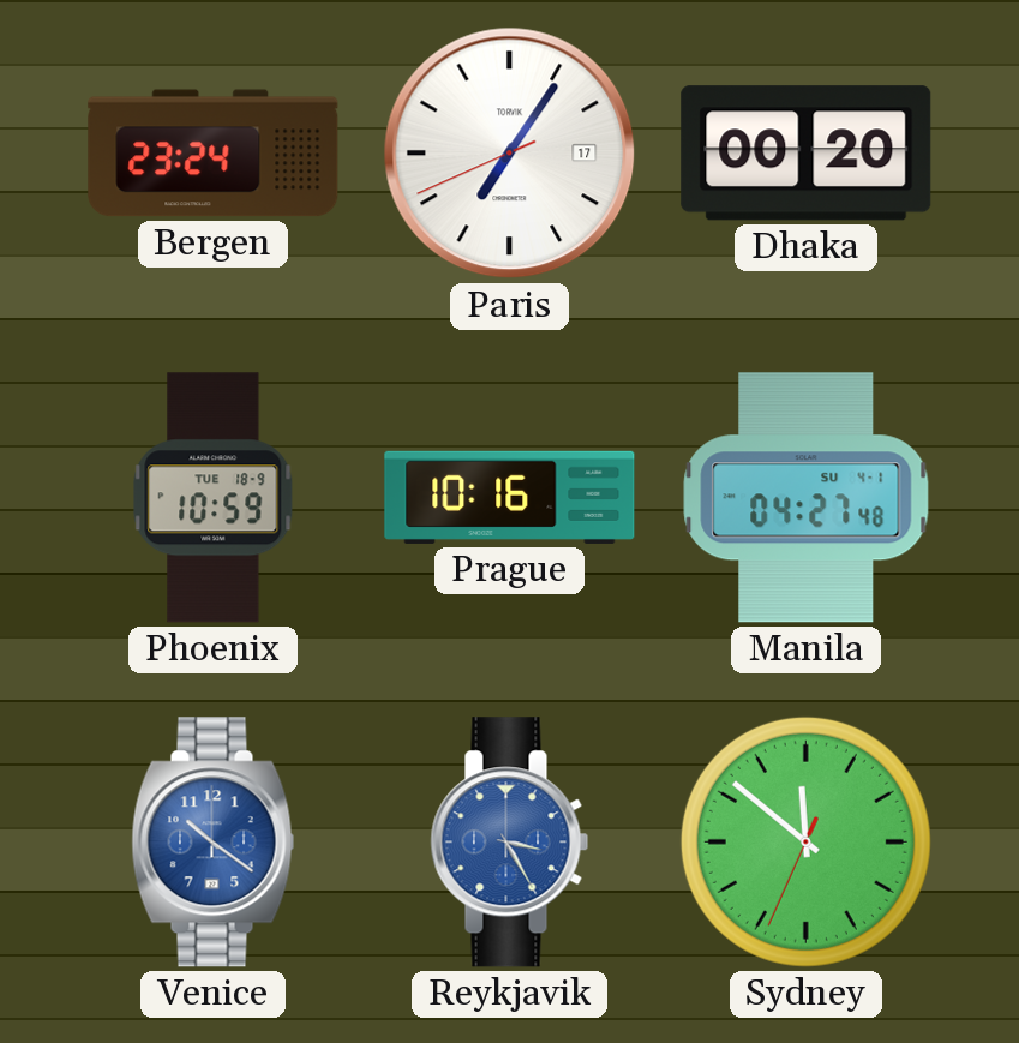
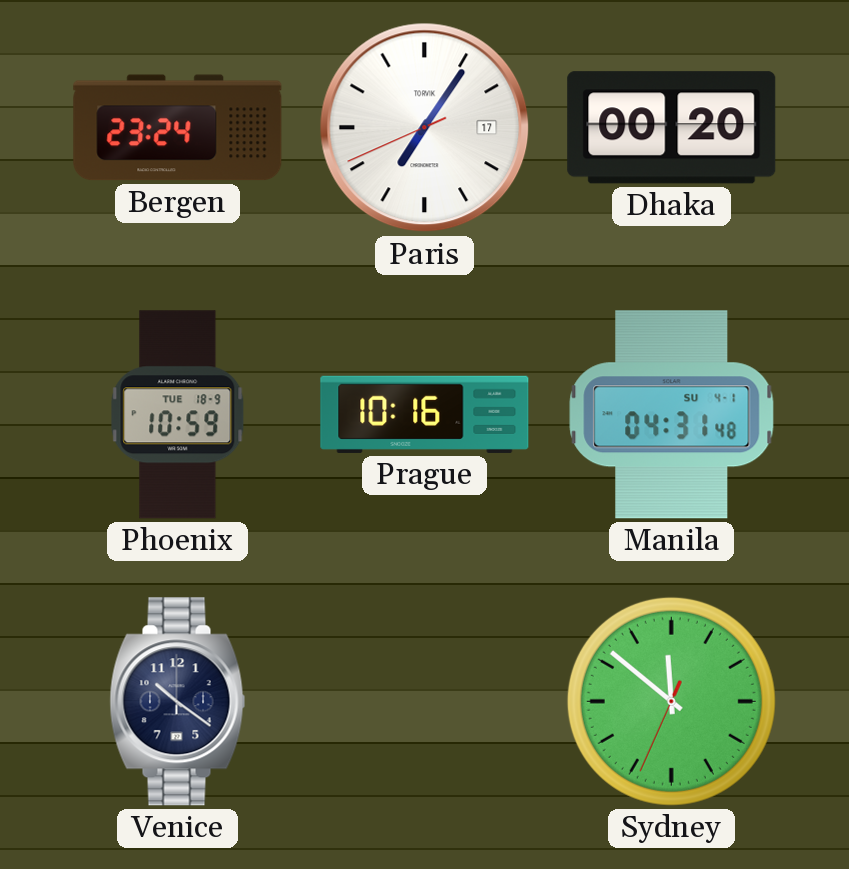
Manila: 04:27 -> 04:31
Venice dial: blue -> navy
Reykjavik: 3:25 -> none
